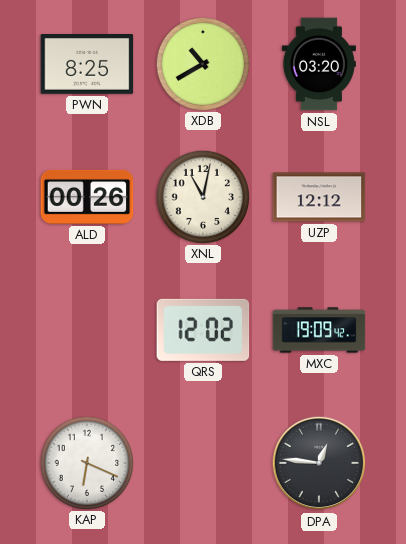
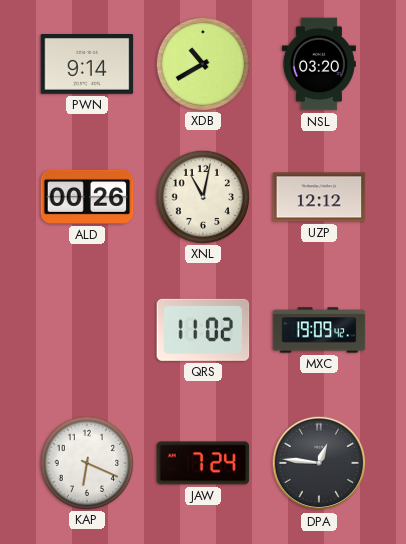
PWN: 8:25 -> 9:14
QRS: 12:02 -> 11:02
JAW: none -> 7:24
